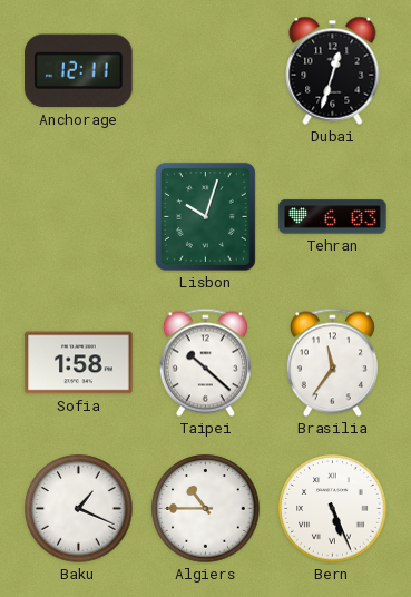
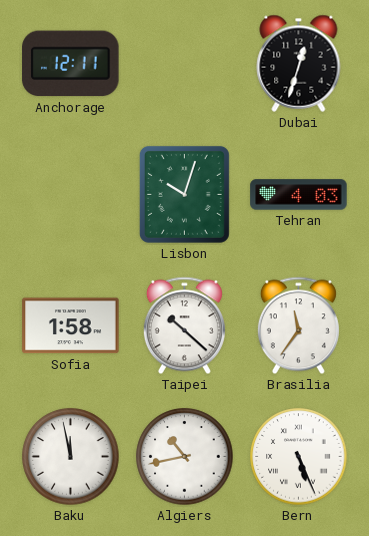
Tehran: 6:03 -> 4:03
Baku: 1:19 -> 11:58
Algiers: 10:45 -> 10:43
